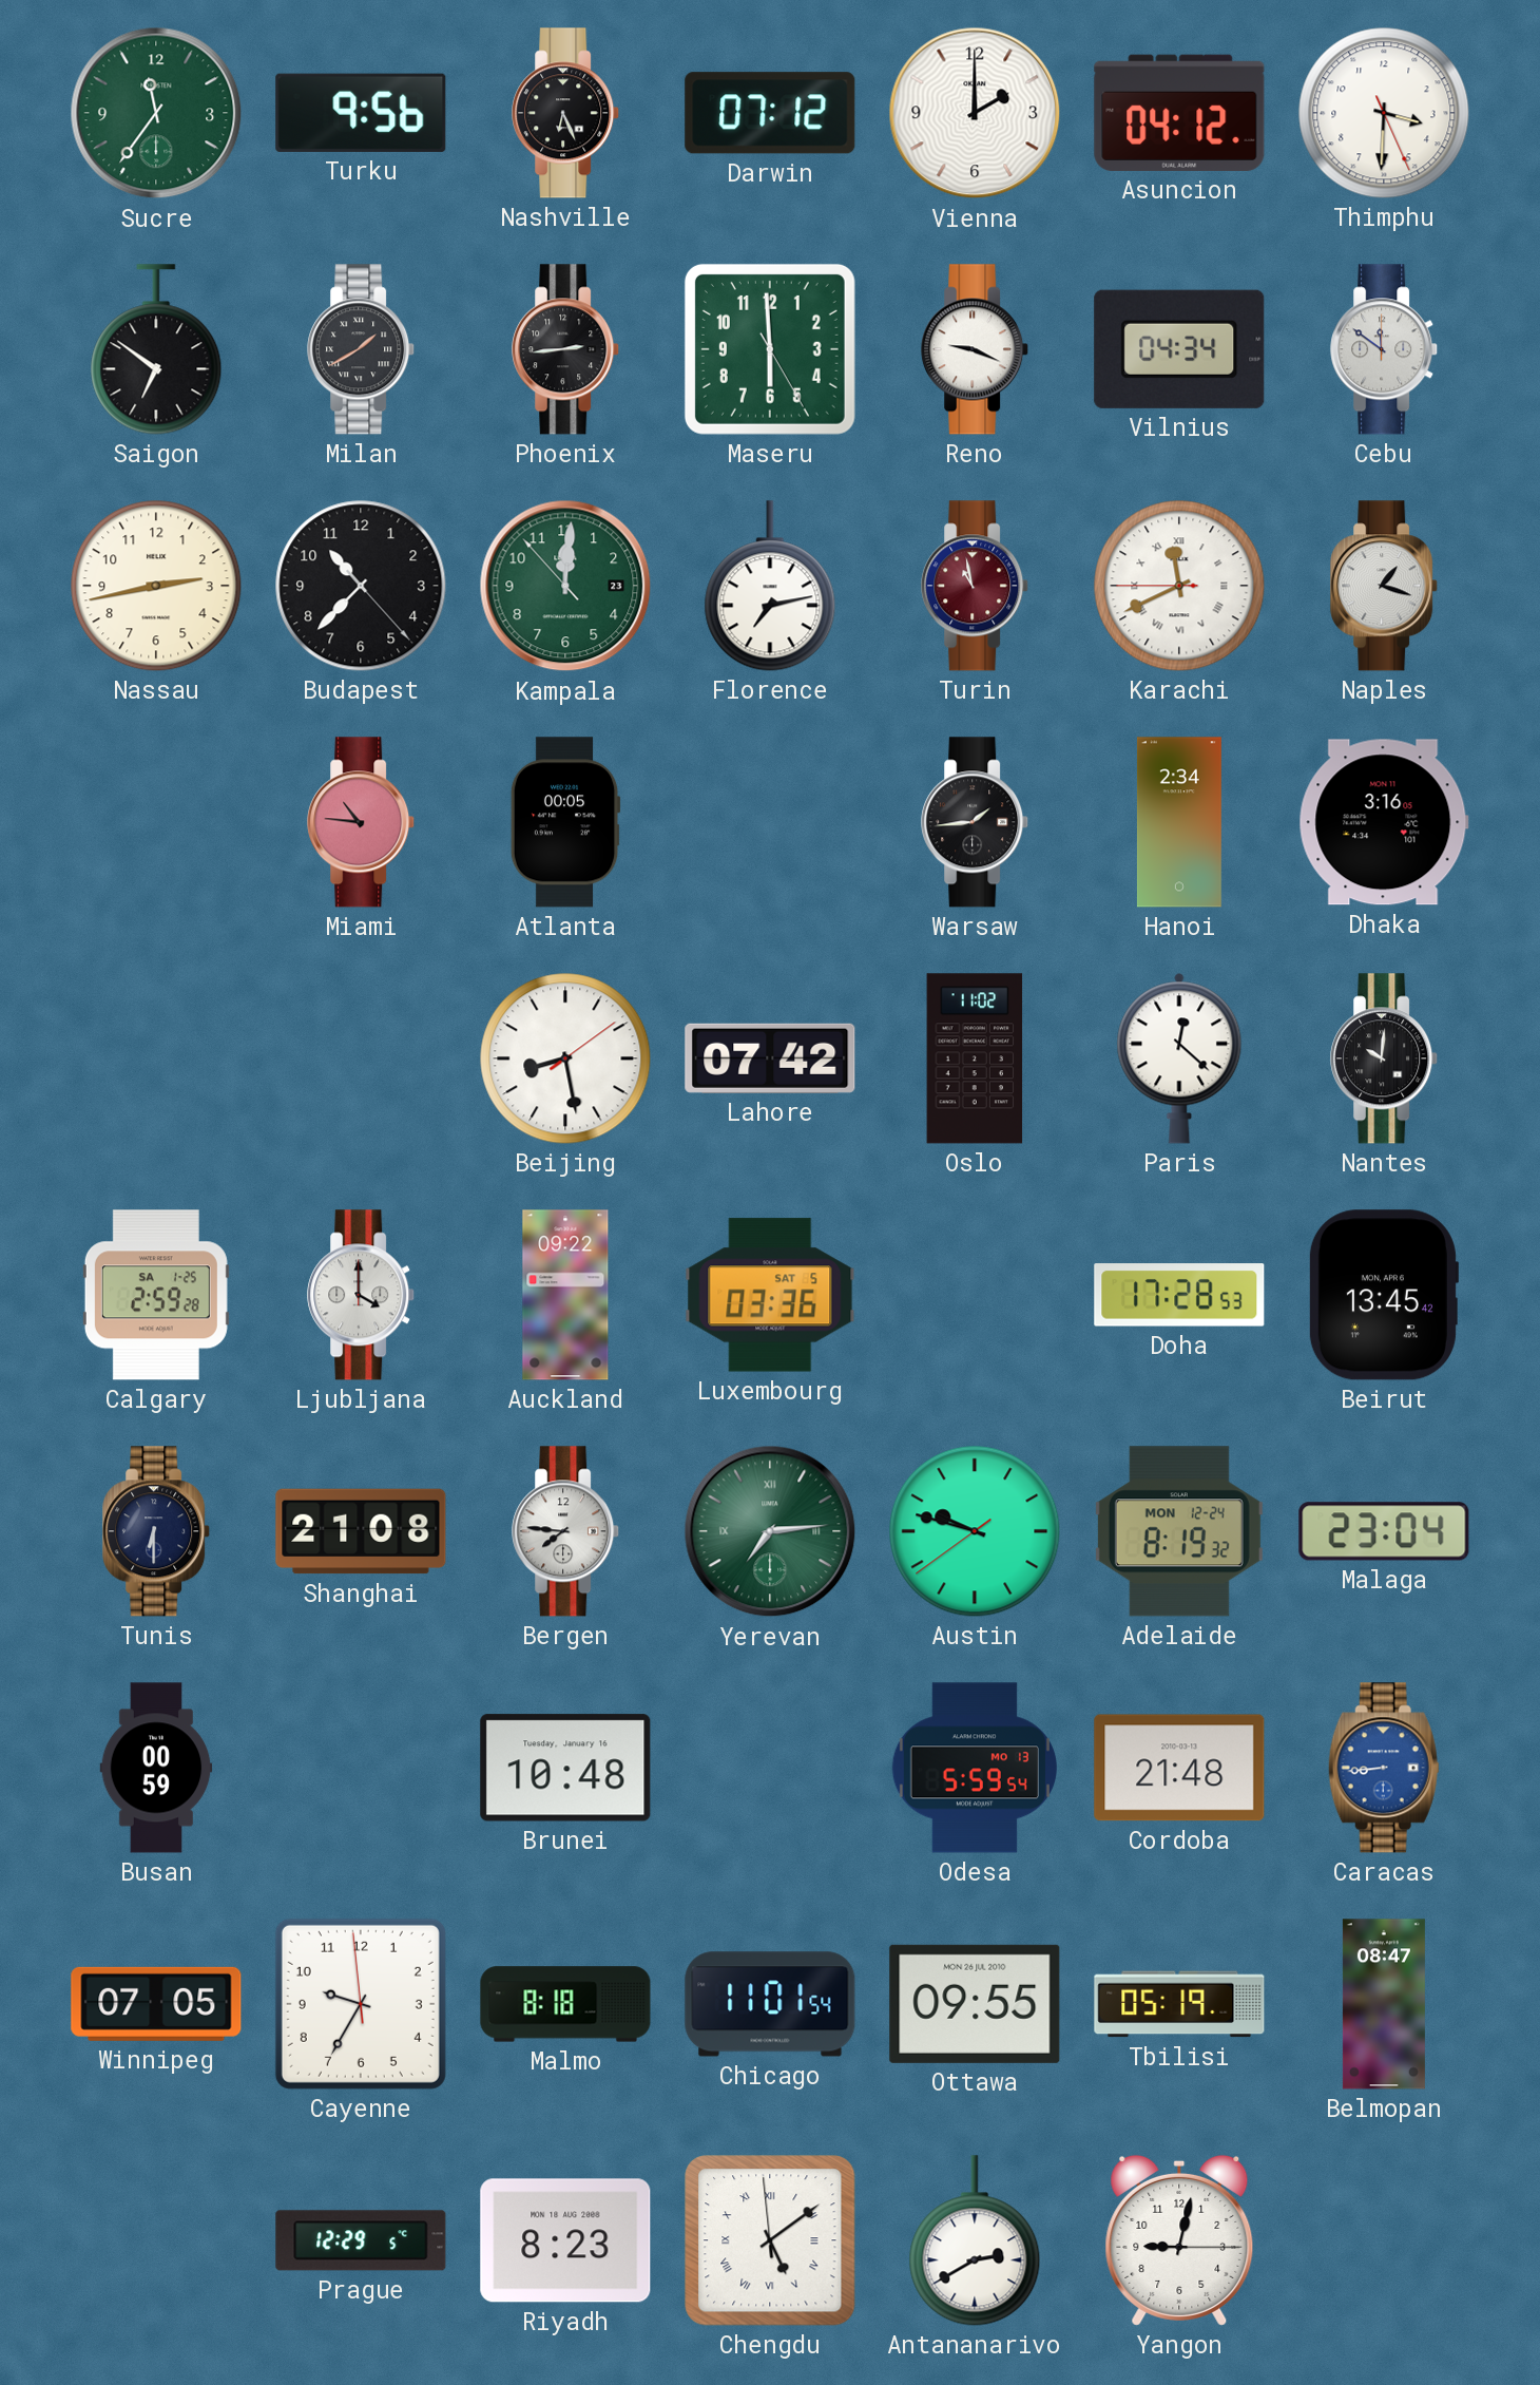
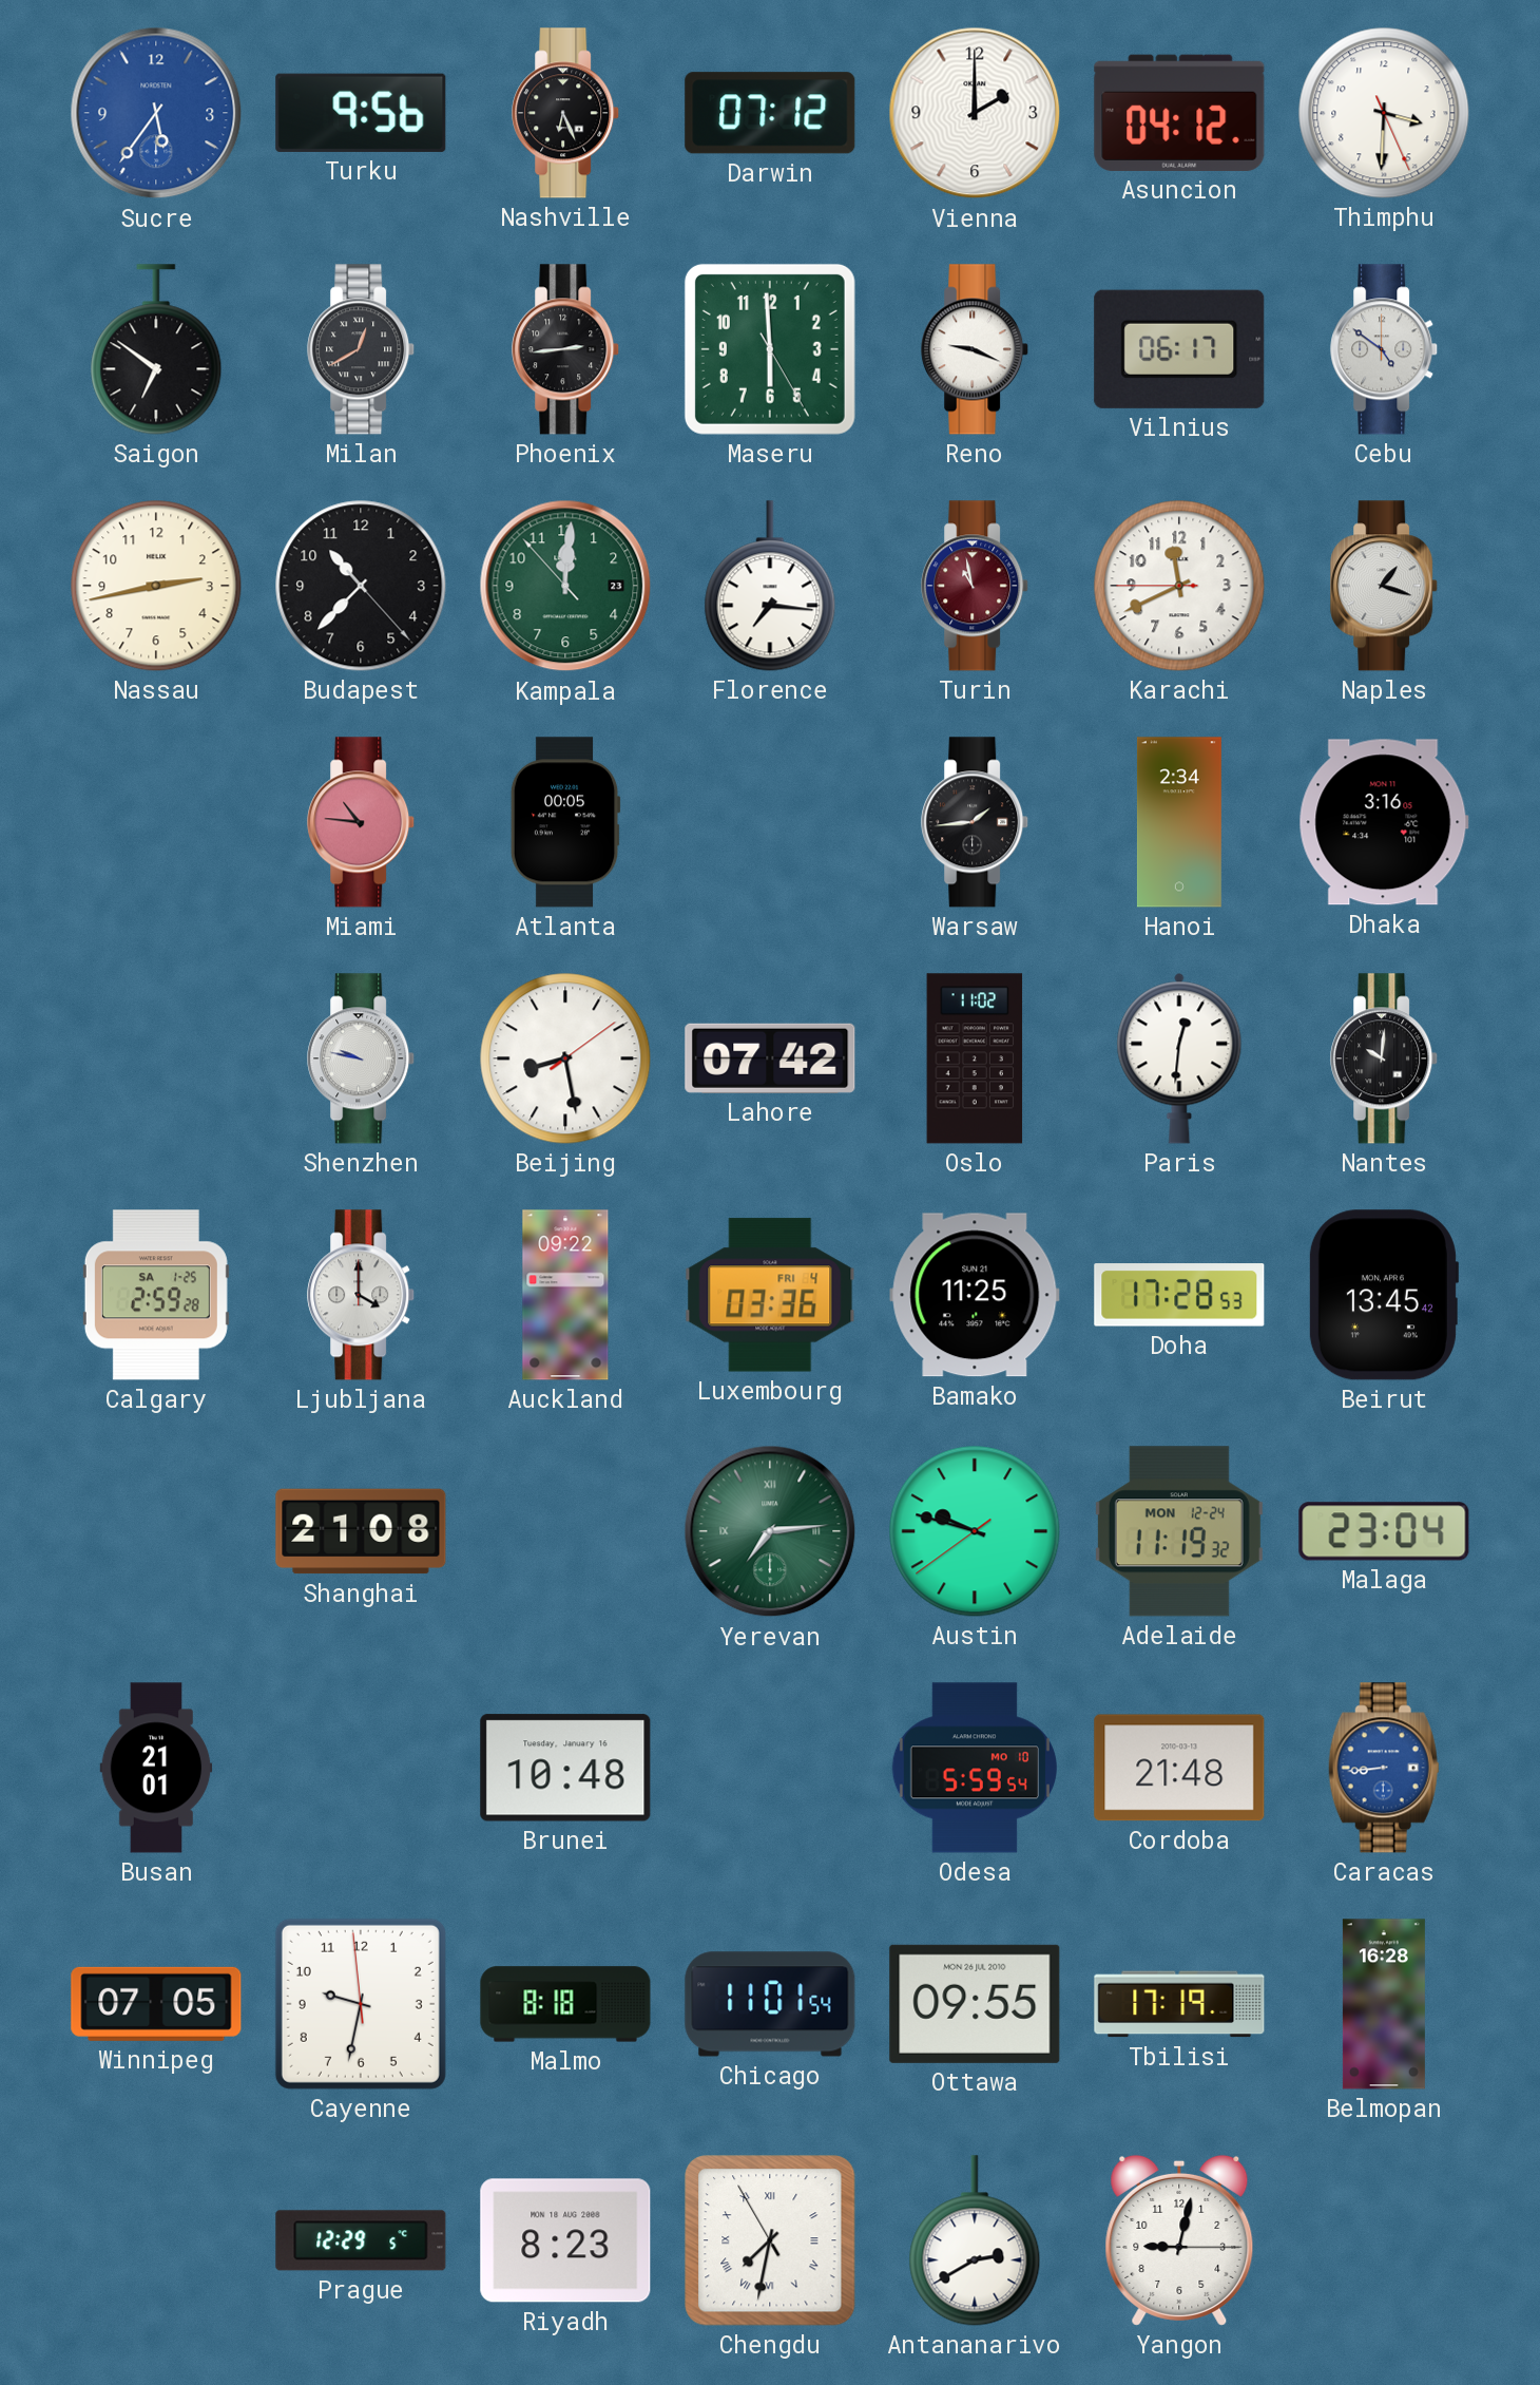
Sucre: 11:36 -> 5:36
Sucre dial: green -> blue
Milan: 1:40 -> 12:40
Vilnius: 04:34 -> 06:17
Cebu: 11:51 -> 4:51
Florence: 7:13 -> 7:16
Karachi numerals: Roman -> Arabic
Shenzhen: none -> 9:47
Paris: 12:22 -> 12:31
Luxembourg date: SAT 5 -> FRI 4
Bamako: none -> 11:25
Tunis: 6:30 -> none
Bergen: 7:46 -> none
Adelaide: 8:19 -> 11:19
Busan: 00:59 -> 21:01
Odesa date: MO 13 -> MO 10
Cayenne: 9:34 -> 9:31
Tbilisi: 05:19 -> 17:19
Belmopan: 08:47 -> 16:28
Chengdu: 5:08 -> 7:31
